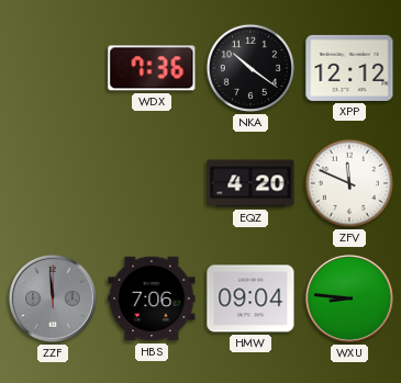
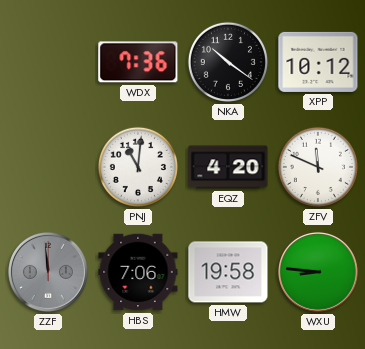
XPP: 12:12 -> 10:12
PNJ: none -> 11:01
HMW: 09:04 -> 19:58
